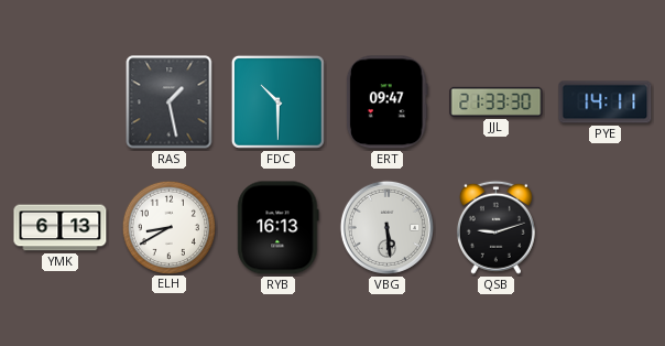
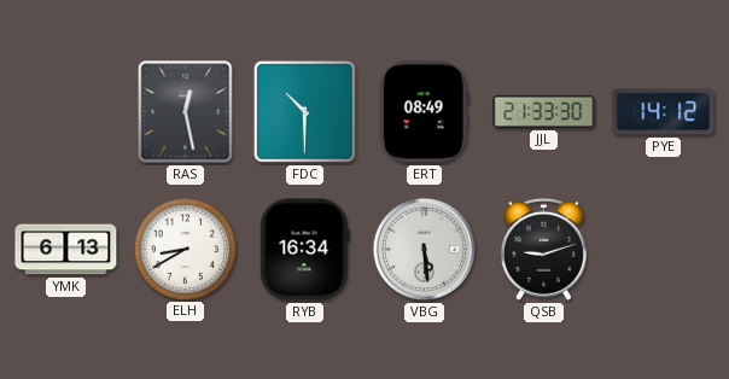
RAS: 1:28 -> 12:28
ERT: 09:47 -> 08:49
PYE: 14:11 -> 14:12
RYB: 16:13 -> 16:34
